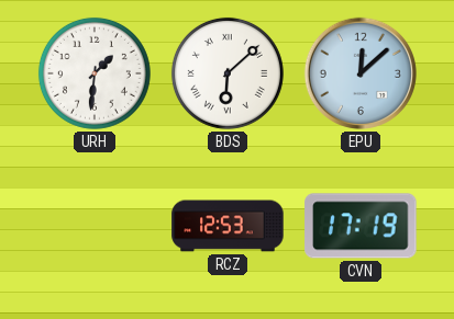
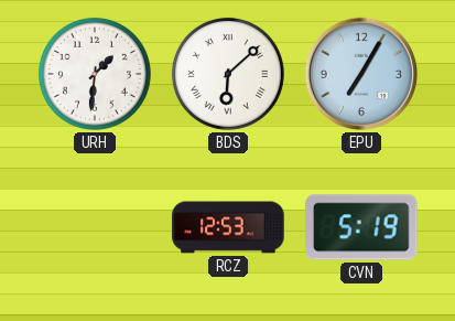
EPU: 12:08 -> 7:05
CVN: 17:19 -> 5:19
